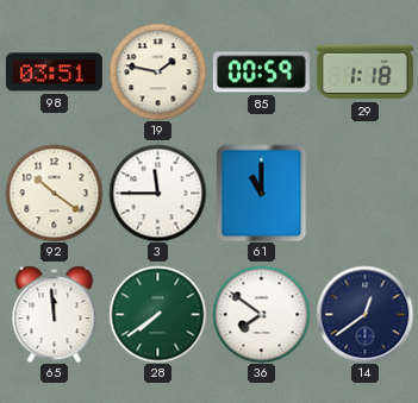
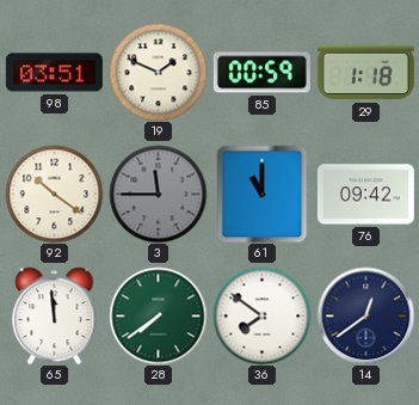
19: 1:47 -> 1:49
3 dial: white -> grey
76: none -> 09:42
